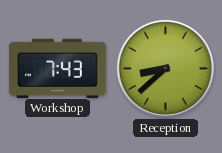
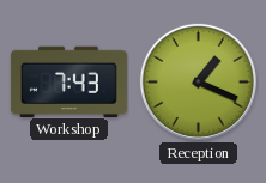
Reception: 8:38 -> 1:19
